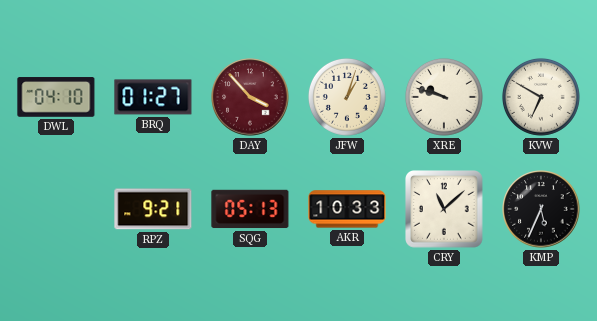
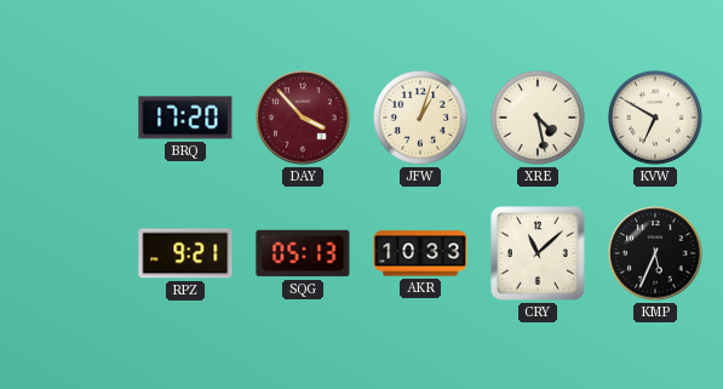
DWL: 04:10 -> none
BRQ: 01:27 -> 17:20
XRE: 9:48 -> 4:28
